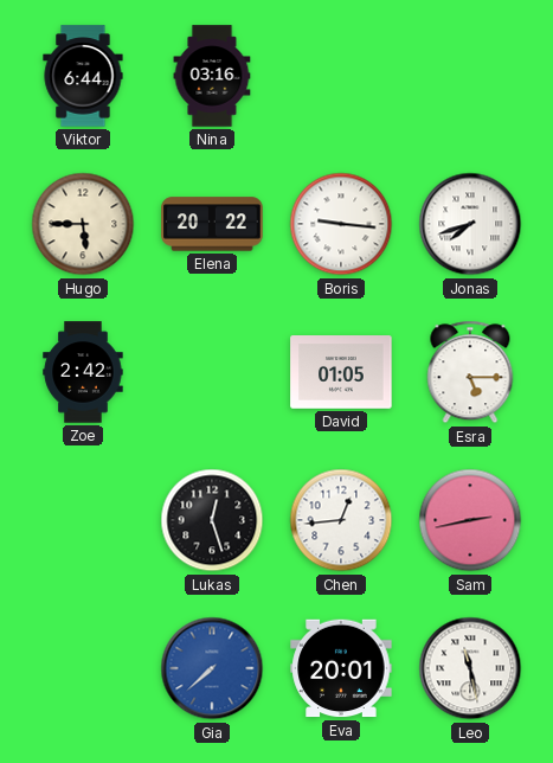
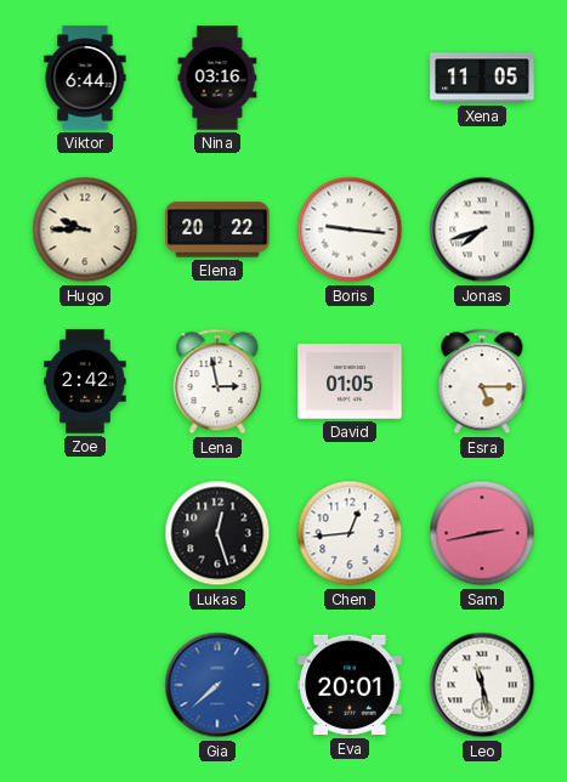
Xena: none -> 11:05
Hugo: 5:45 -> 9:45
Lena: none -> 2:58
